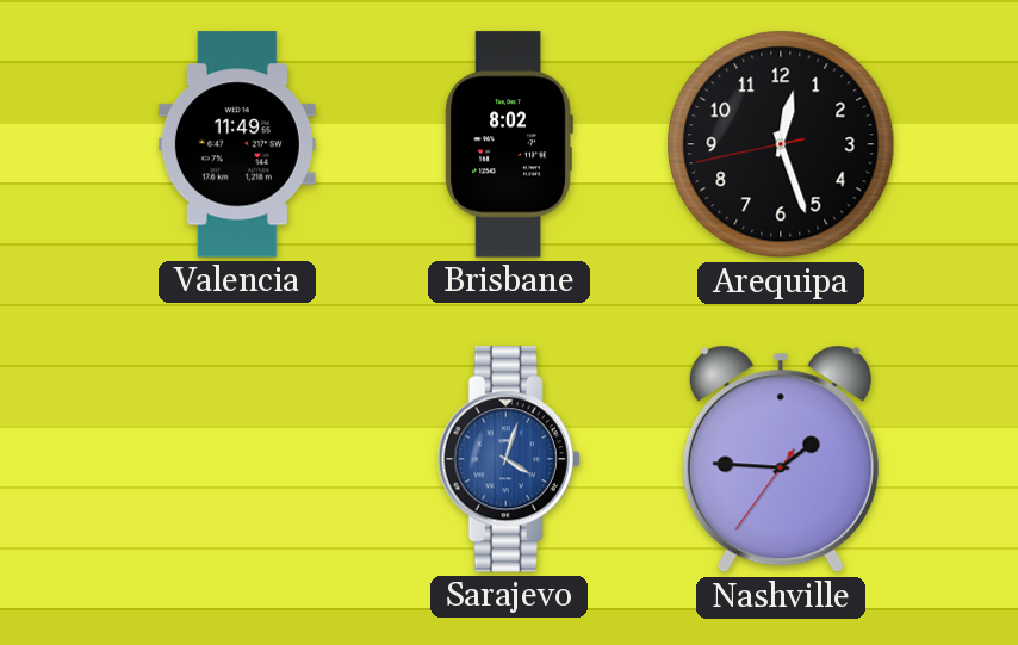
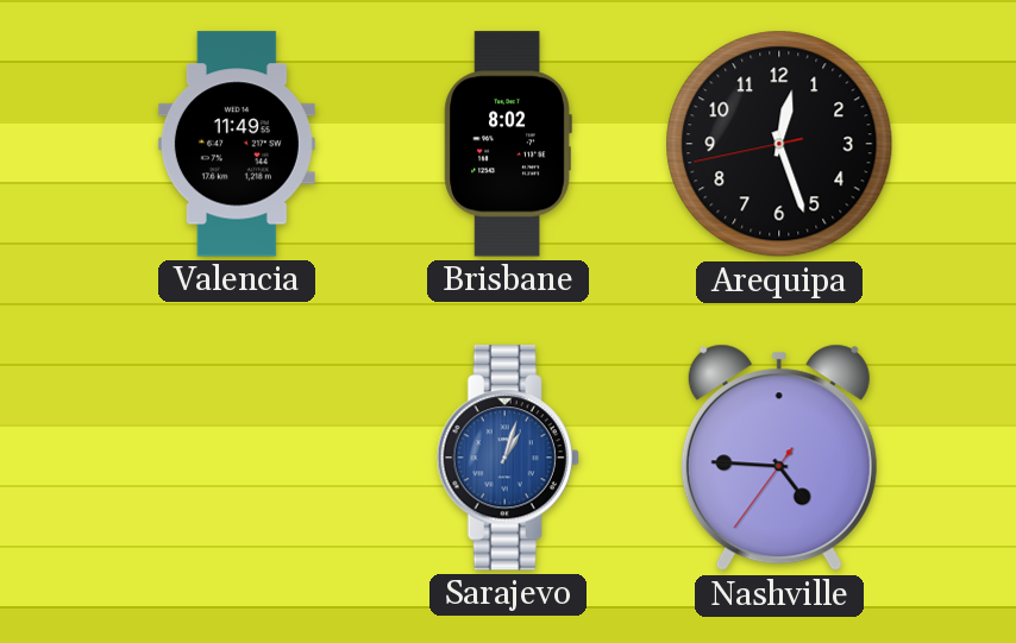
Sarajevo: 4:03 -> 1:03
Nashville: 1:45 -> 4:45
